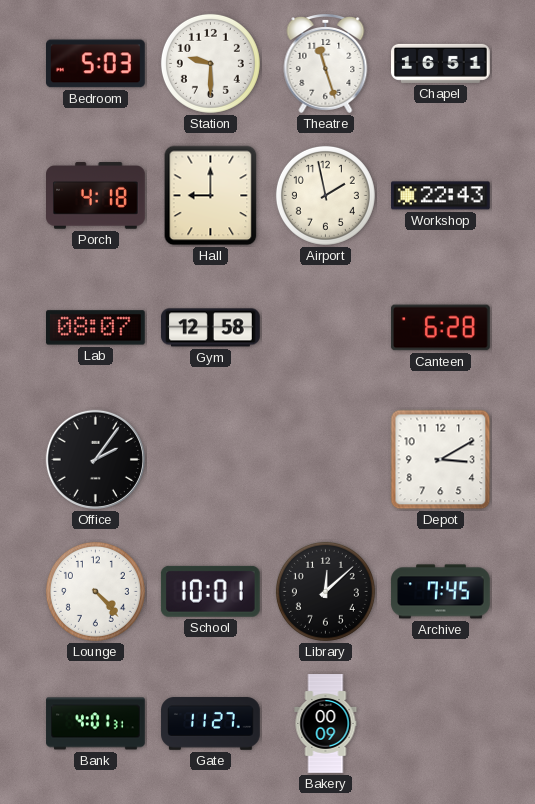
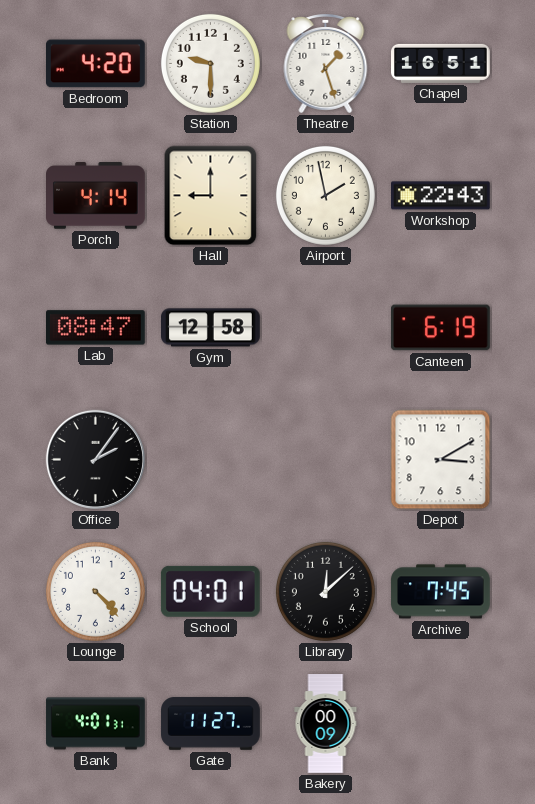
Bedroom: 5:03 -> 4:20
Theatre: 11:27 -> 1:27
Porch: 4:18 -> 4:14
Lab: 08:07 -> 08:47
Canteen: 6:28 -> 6:19
School: 10:01 -> 04:01
